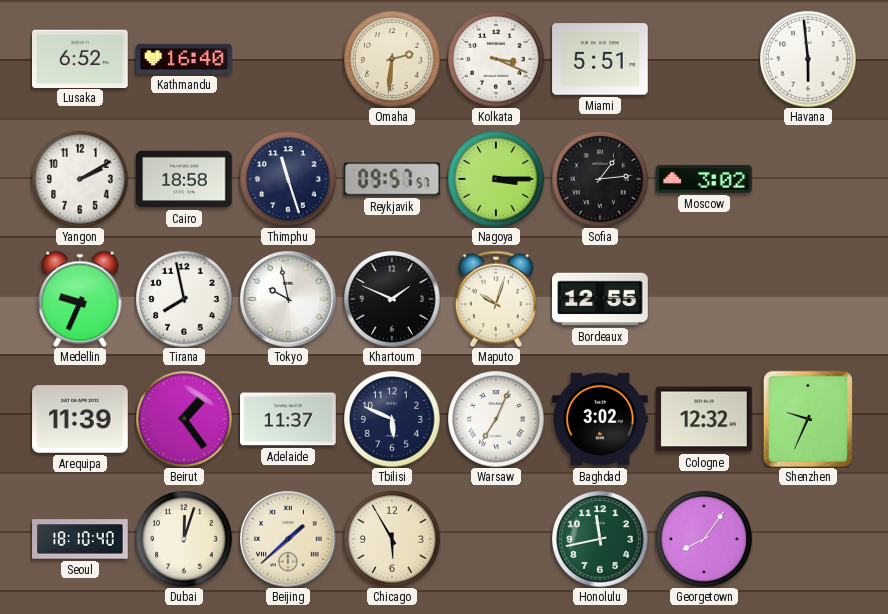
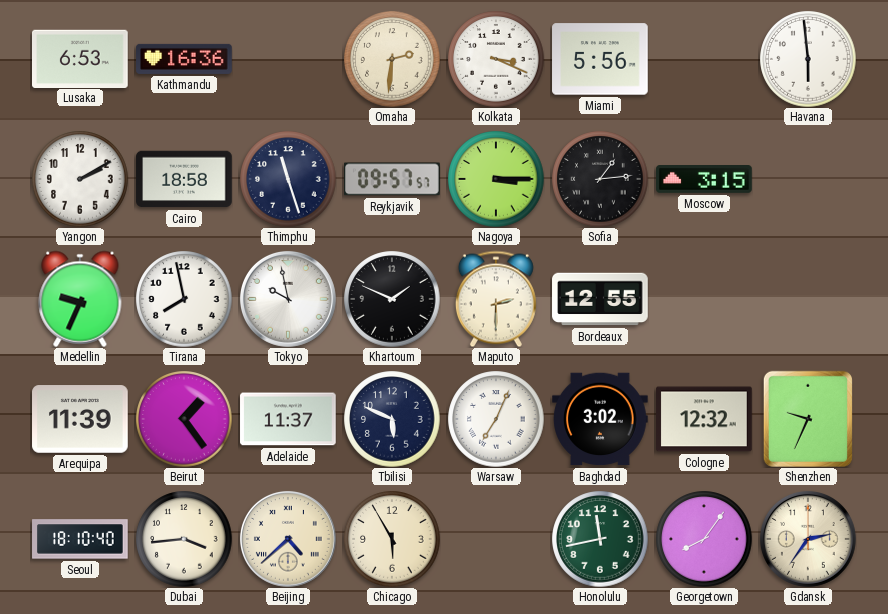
Lusaka: 6:52 -> 6:53
Kathmandu: 16:40 -> 16:36
Miami: 5:51 -> 5:56
Moscow: 3:02 -> 3:15
Maputo: 10:03 -> 2:30
Dubai: 12:03 -> 3:44
Beijing: 1:38 -> 4:38
Gdansk: none -> 2:36
